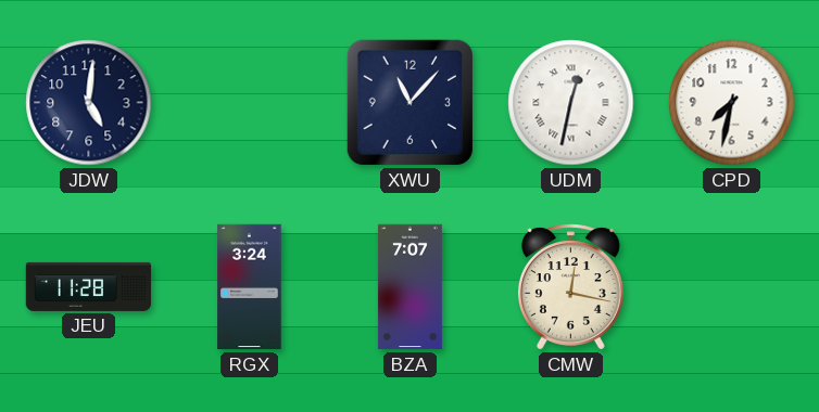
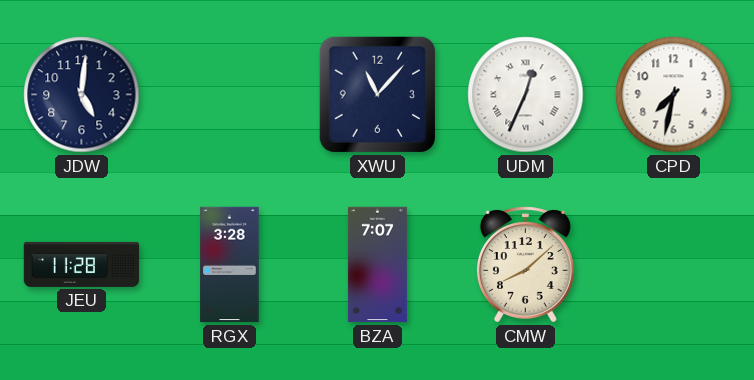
UDM: 12:32 -> 12:34
RGX: 3:24 -> 3:28
CMW: 12:17 -> 8:08
